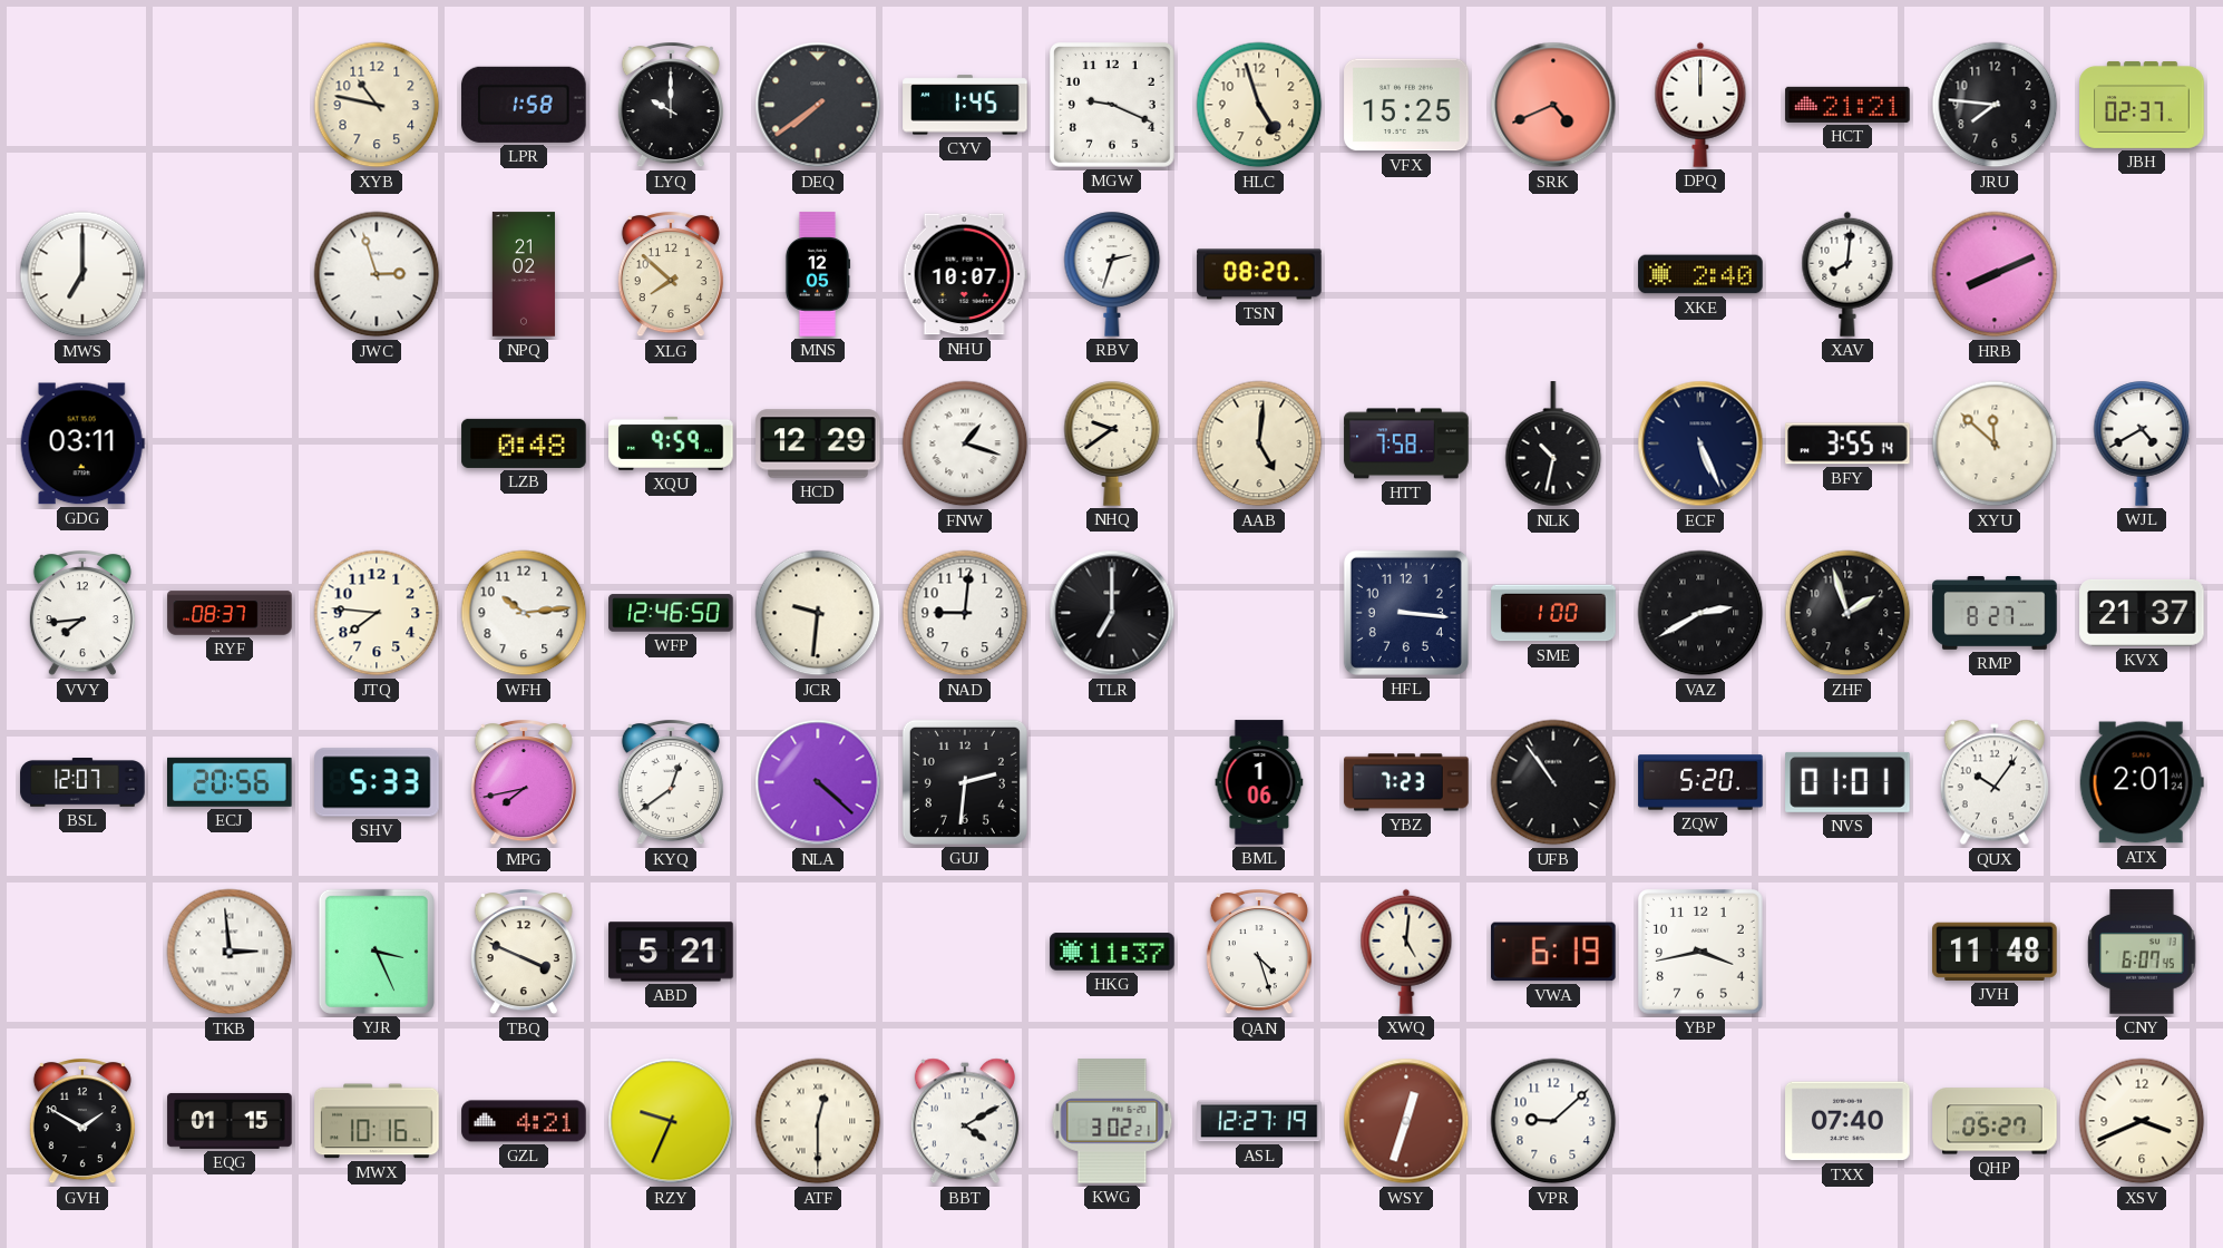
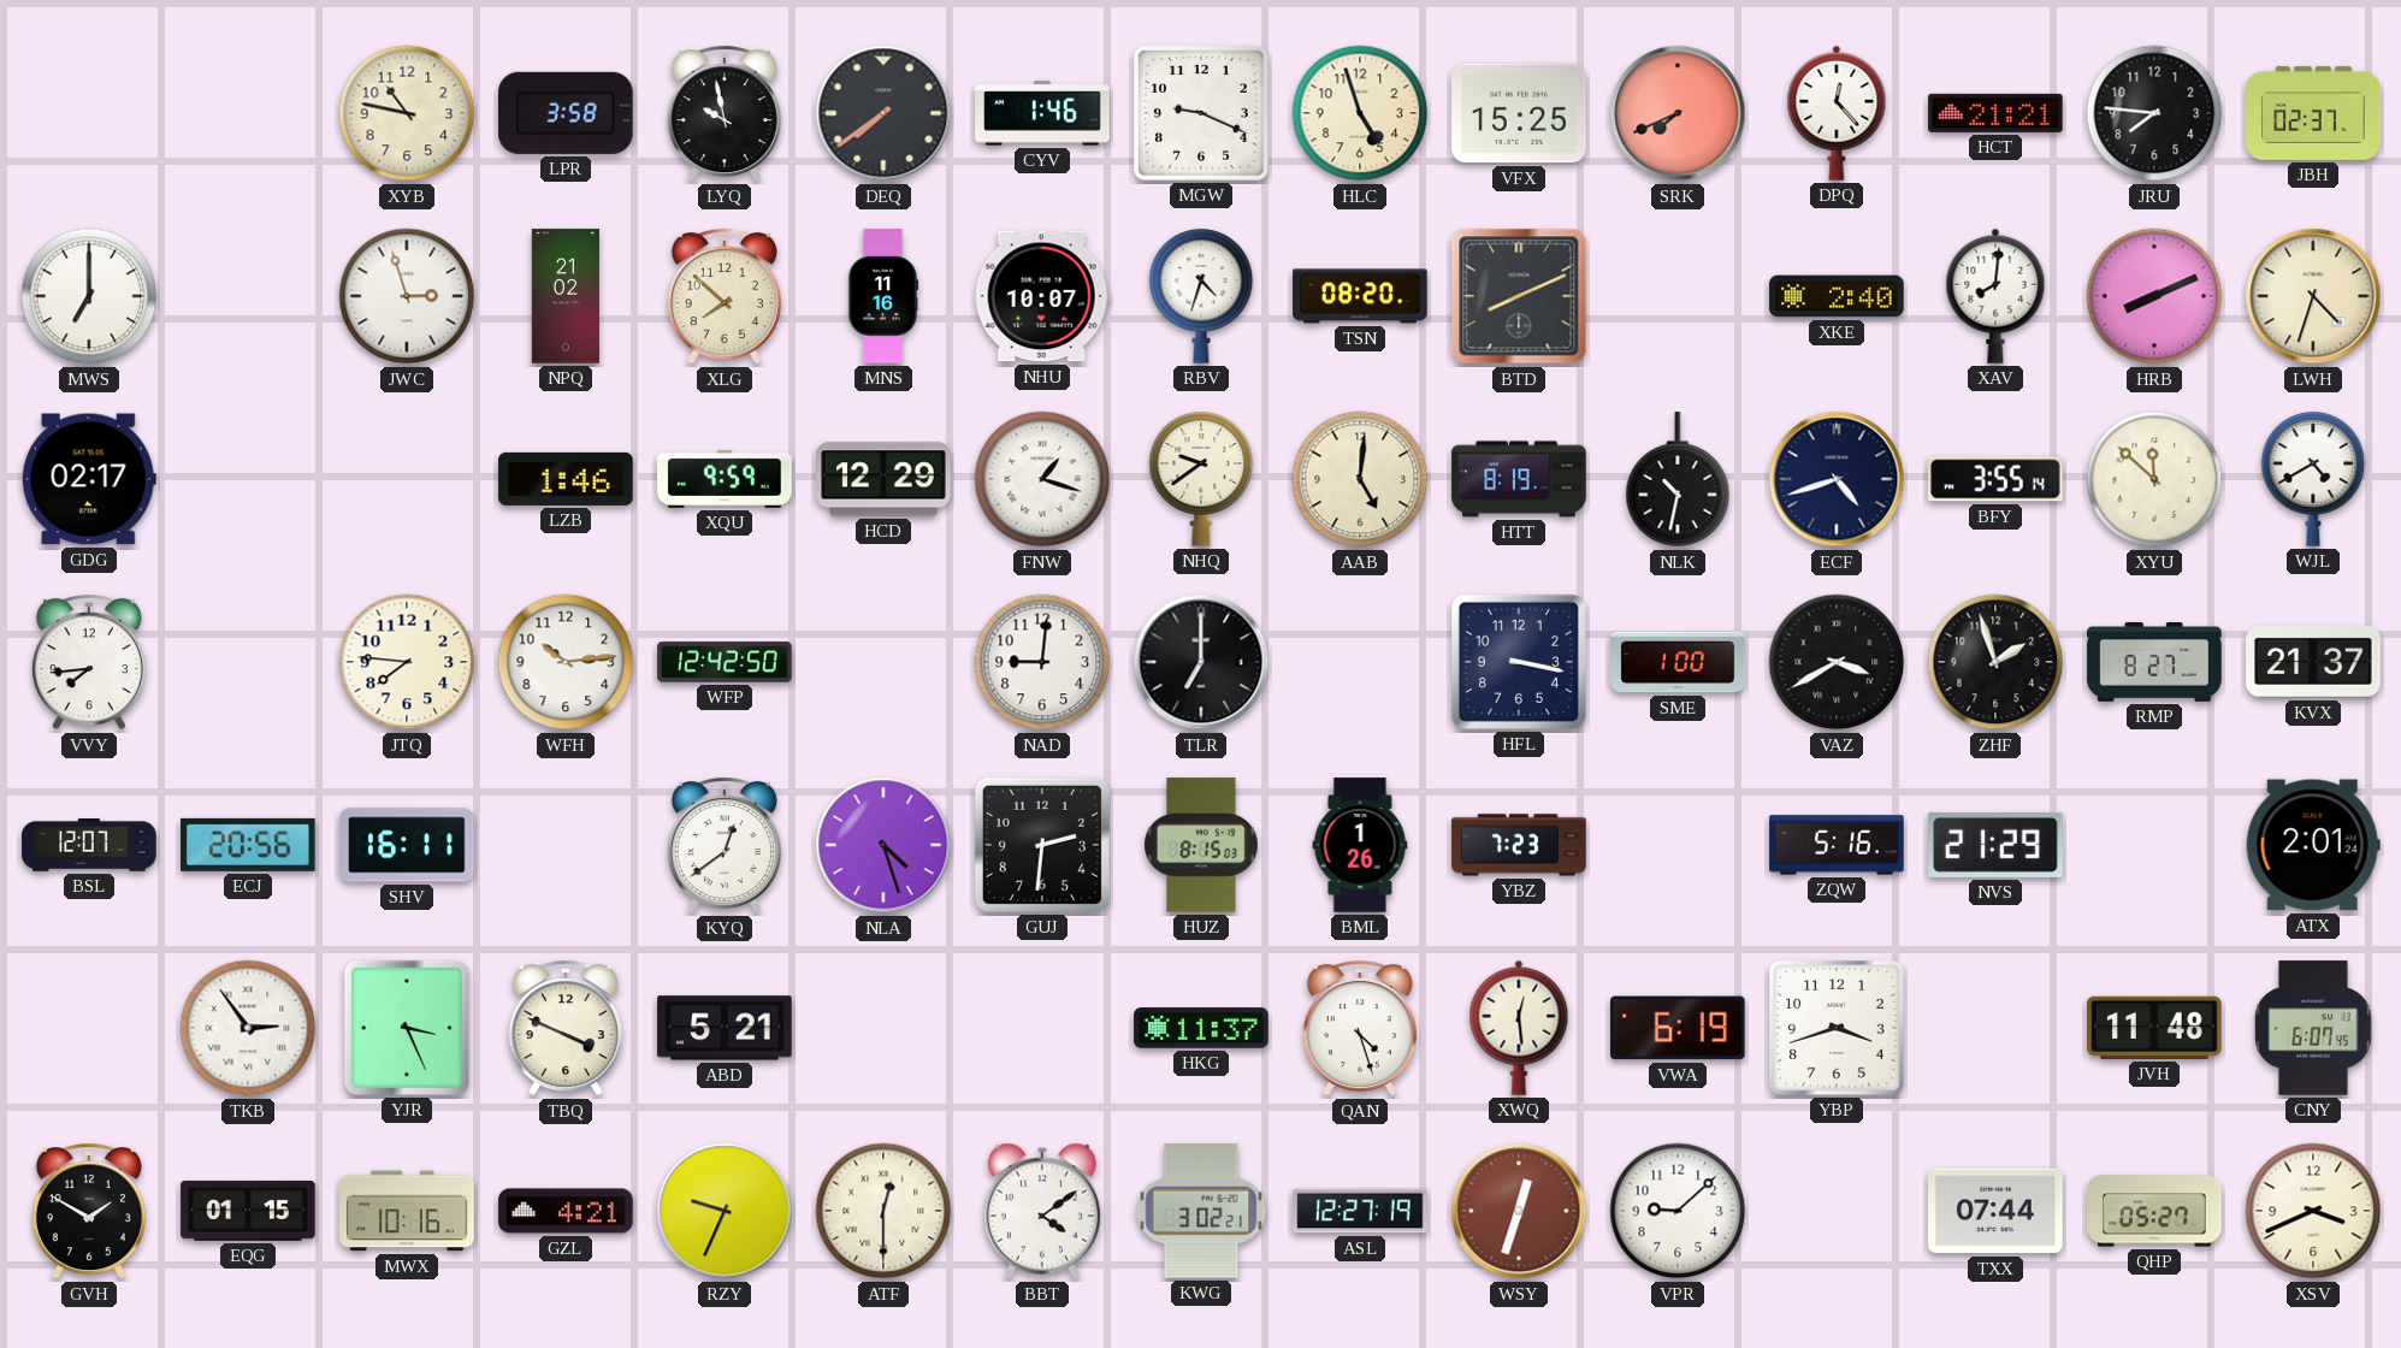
LPR: 1:58 -> 3:58
LYQ: 10:00 -> 9:58
CYV: 1:45 -> 1:46
SRK: 4:41 -> 7:41
DPQ: 12:00 -> 12:23
MNS: 12:05 -> 11:16
RBV: 2:33 -> 4:33
BTD: none -> 8:11
LWH: none -> 4:33
GDG: 03:11 -> 02:17
LZB: 0:48 -> 1:46
HTT: 7:58 -> 8:19
ECF: 5:26 -> 4:42
RYF: 08:37 -> none
WFP: 12:46 -> 12:42
JCR: 9:31 -> none
HFL: 3:16 -> 3:17
VAZ: 2:40 -> 3:40
SHV: 5:33 -> 16:11
MPG: 7:43 -> none
NLA: 4:22 -> 4:27
HUZ: none -> 8:15
BML: 1:06 -> 1:26
UFB: 10:54 -> none
ZQW: 5:20 -> 5:16
NVS: 01:01 -> 21:29
QUX: 10:06 -> none
TKB: 2:59 -> 2:54
XWQ: 5:01 -> 12:29
YBP: 3:43 -> 3:42
BBT: 4:10 -> 4:09
TXX: 07:40 -> 07:44
